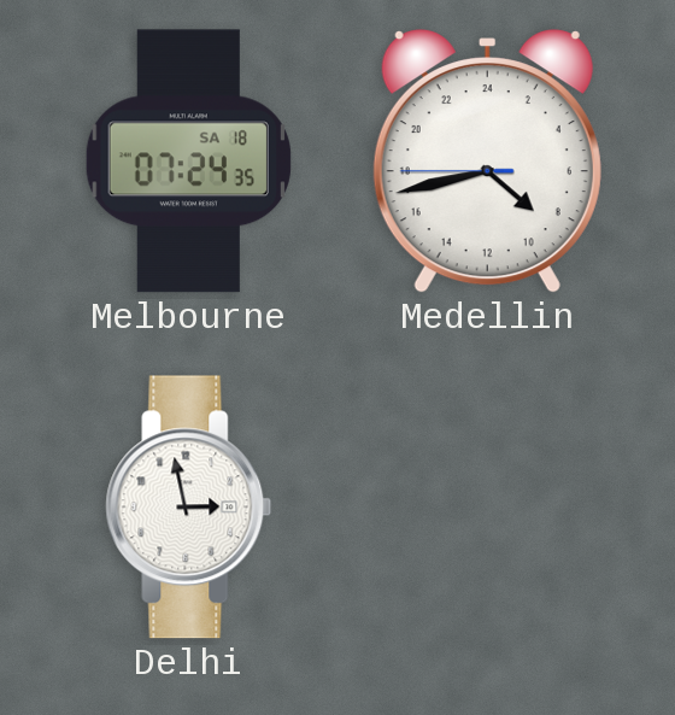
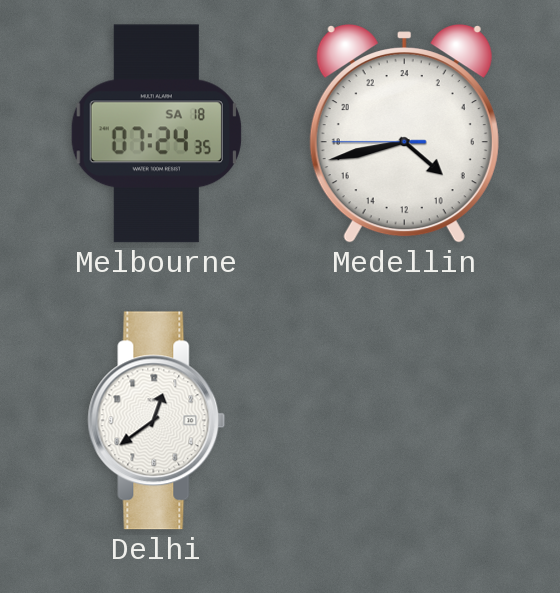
Delhi: 2:58 -> 12:39
